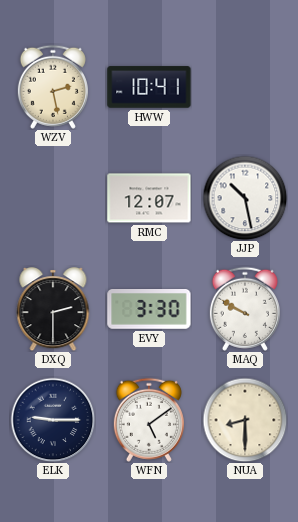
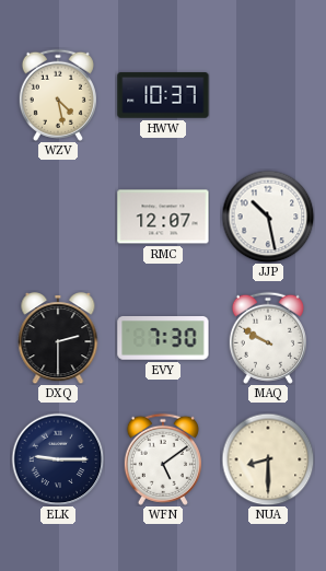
WZV: 2:28 -> 4:28
HWW: 10:41 -> 10:37
EVY: 3:30 -> 7:30
